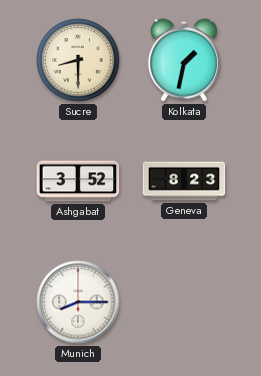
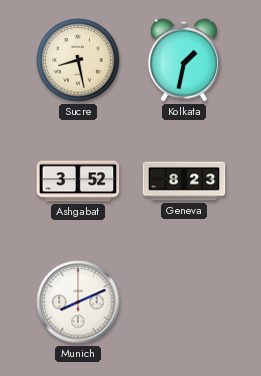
Sucre: 8:30 -> 8:28
Munich: 8:15 -> 8:11
